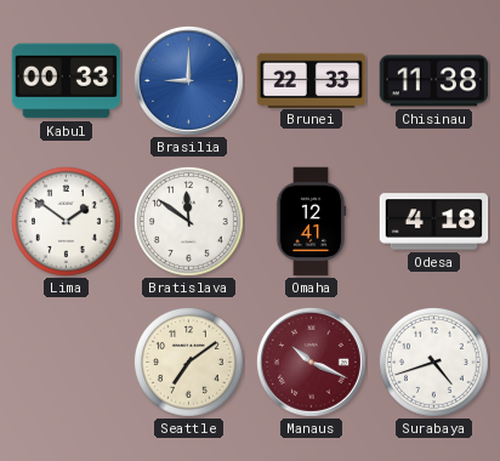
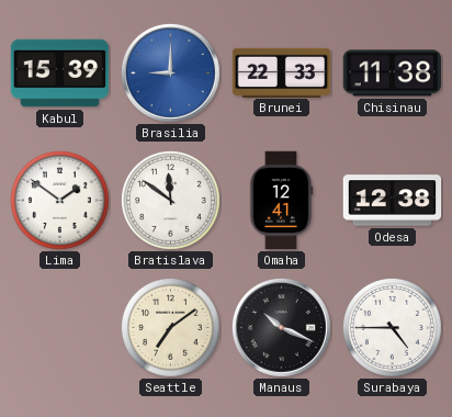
Kabul: 00:33 -> 15:39
Odesa: 4:18 -> 12:38
Manaus dial: burgundy -> black
Surabaya: 4:42 -> 4:45
